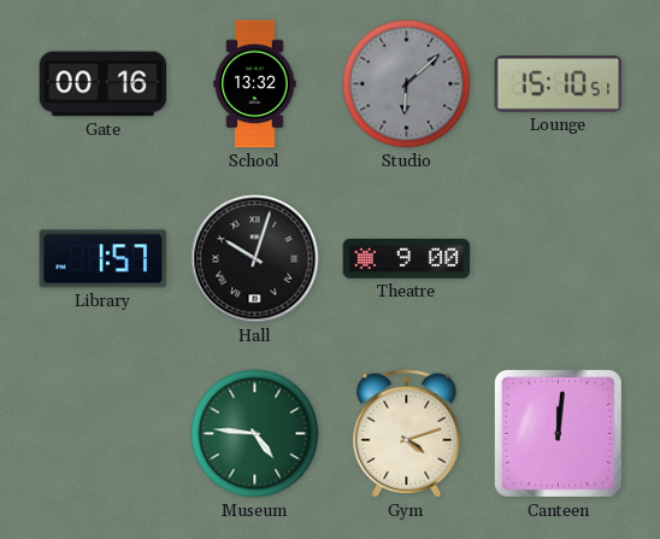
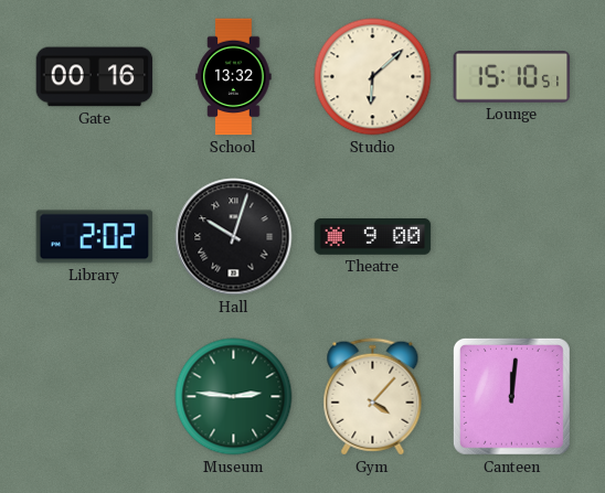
Studio dial: grey -> cream
Library: 1:57 -> 2:02
Museum: 4:46 -> 2:46
Gym: 4:12 -> 4:07
